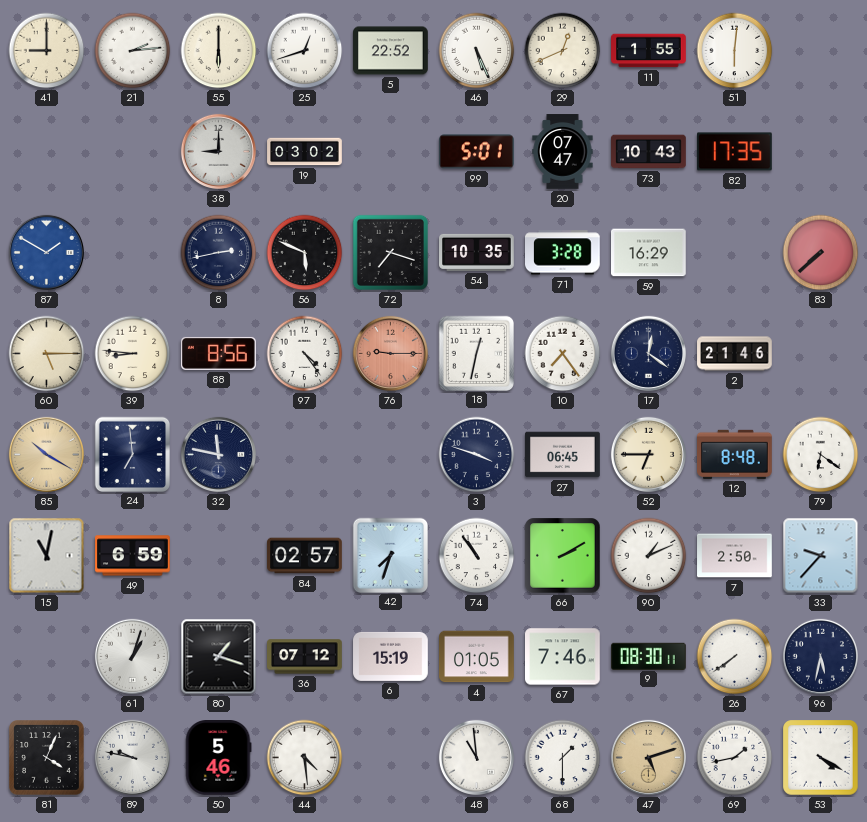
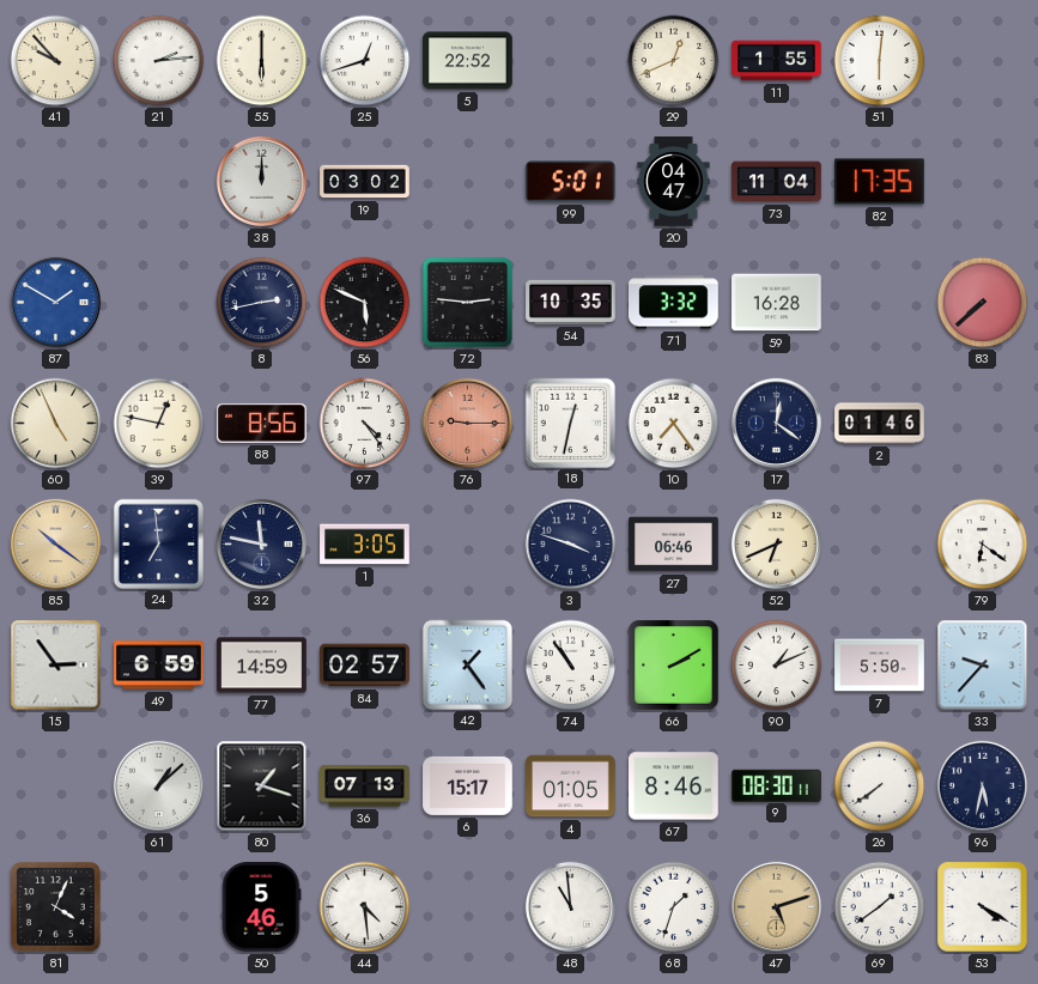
41: 9:00 -> 9:53
46: 5:26 -> none
38: 9:00 -> 12:00
20: 07:47 -> 04:47
73: 10:43 -> 11:04
72: 7:18 -> 2:46
71: 3:28 -> 3:32
59: 16:29 -> 16:28
60: 5:15 -> 4:56
39: 8:46 -> 12:47
2: 21:46 -> 01:46
85: 10:20 -> 10:21
1: none -> 3:05
27: 06:45 -> 06:46
52: 6:45 -> 6:41
12: 8:48 -> none
15: 11:02 -> 2:54
77: none -> 14:59
42: 7:33 -> 1:24
7: 2:50 -> 5:50
61: 1:03 -> 1:08
36: 07:12 -> 07:13
6: 15:19 -> 15:17
67: 7:46 -> 8:46
89: 9:47 -> none
68: 1:30 -> 1:33
69: 1:43 -> 1:39
